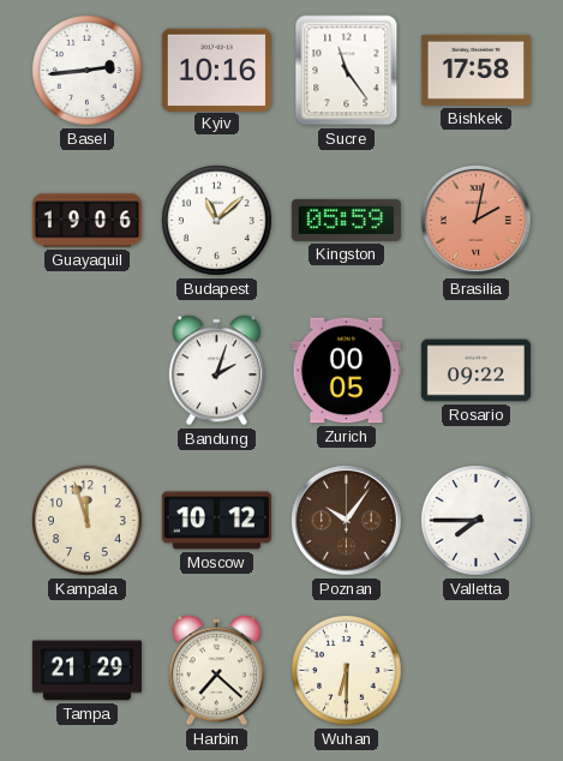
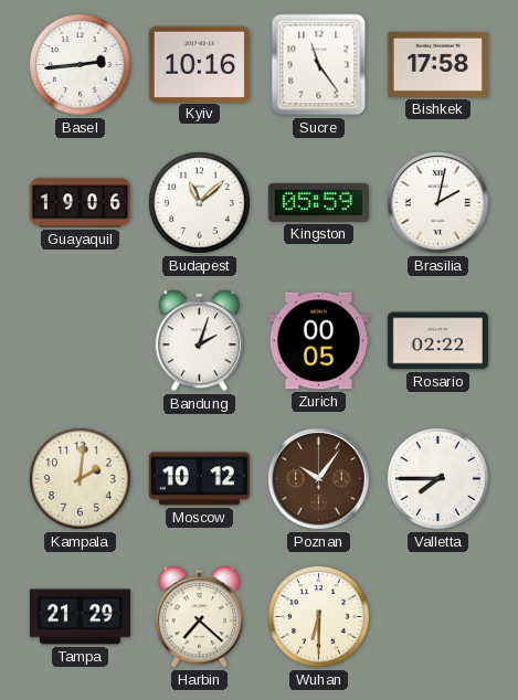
Brasilia dial: salmon -> white
Rosario: 09:22 -> 02:22
Kampala: 11:57 -> 2:01
